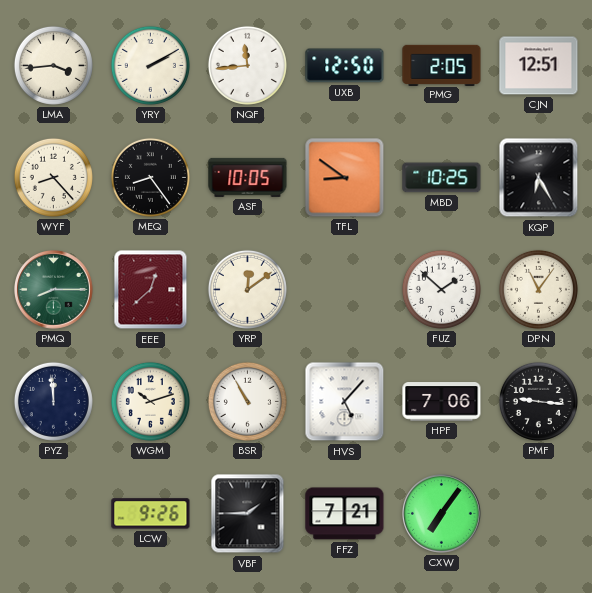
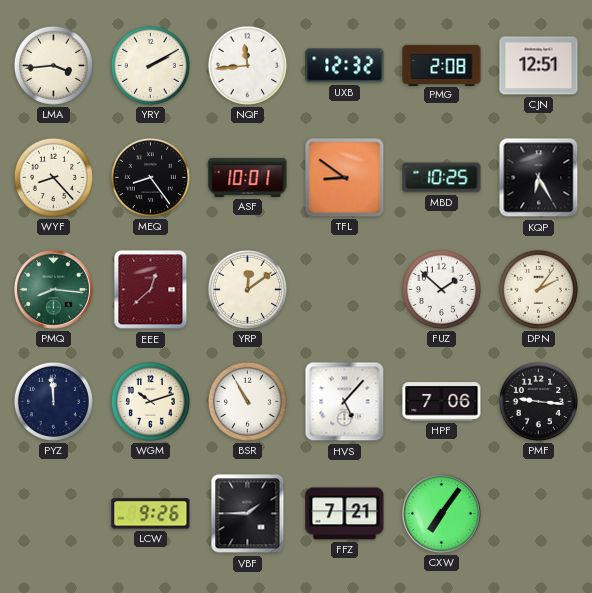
UXB: 12:50 -> 12:32
PMG: 2:05 -> 2:08
ASF: 10:05 -> 10:01
PMQ: 8:15 -> 8:16
DPN: 11:06 -> 2:06
